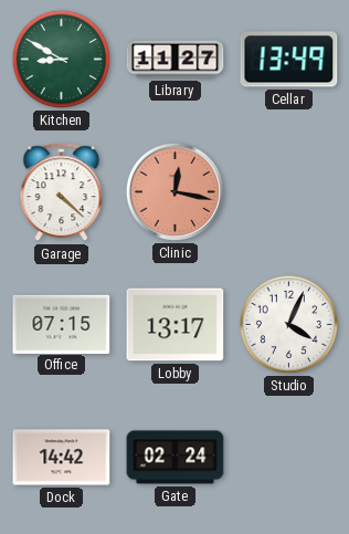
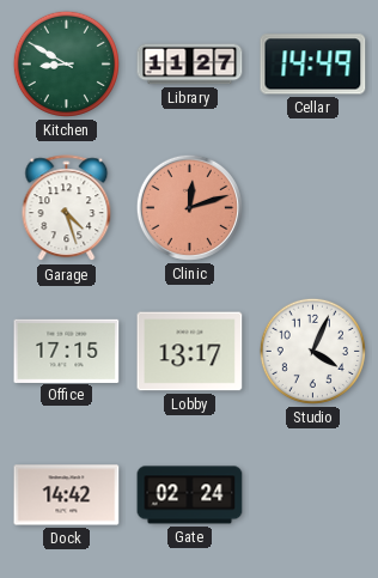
Cellar: 13:49 -> 14:49
Garage: 4:22 -> 4:27
Clinic: 12:17 -> 12:12
Office: 07:15 -> 17:15
